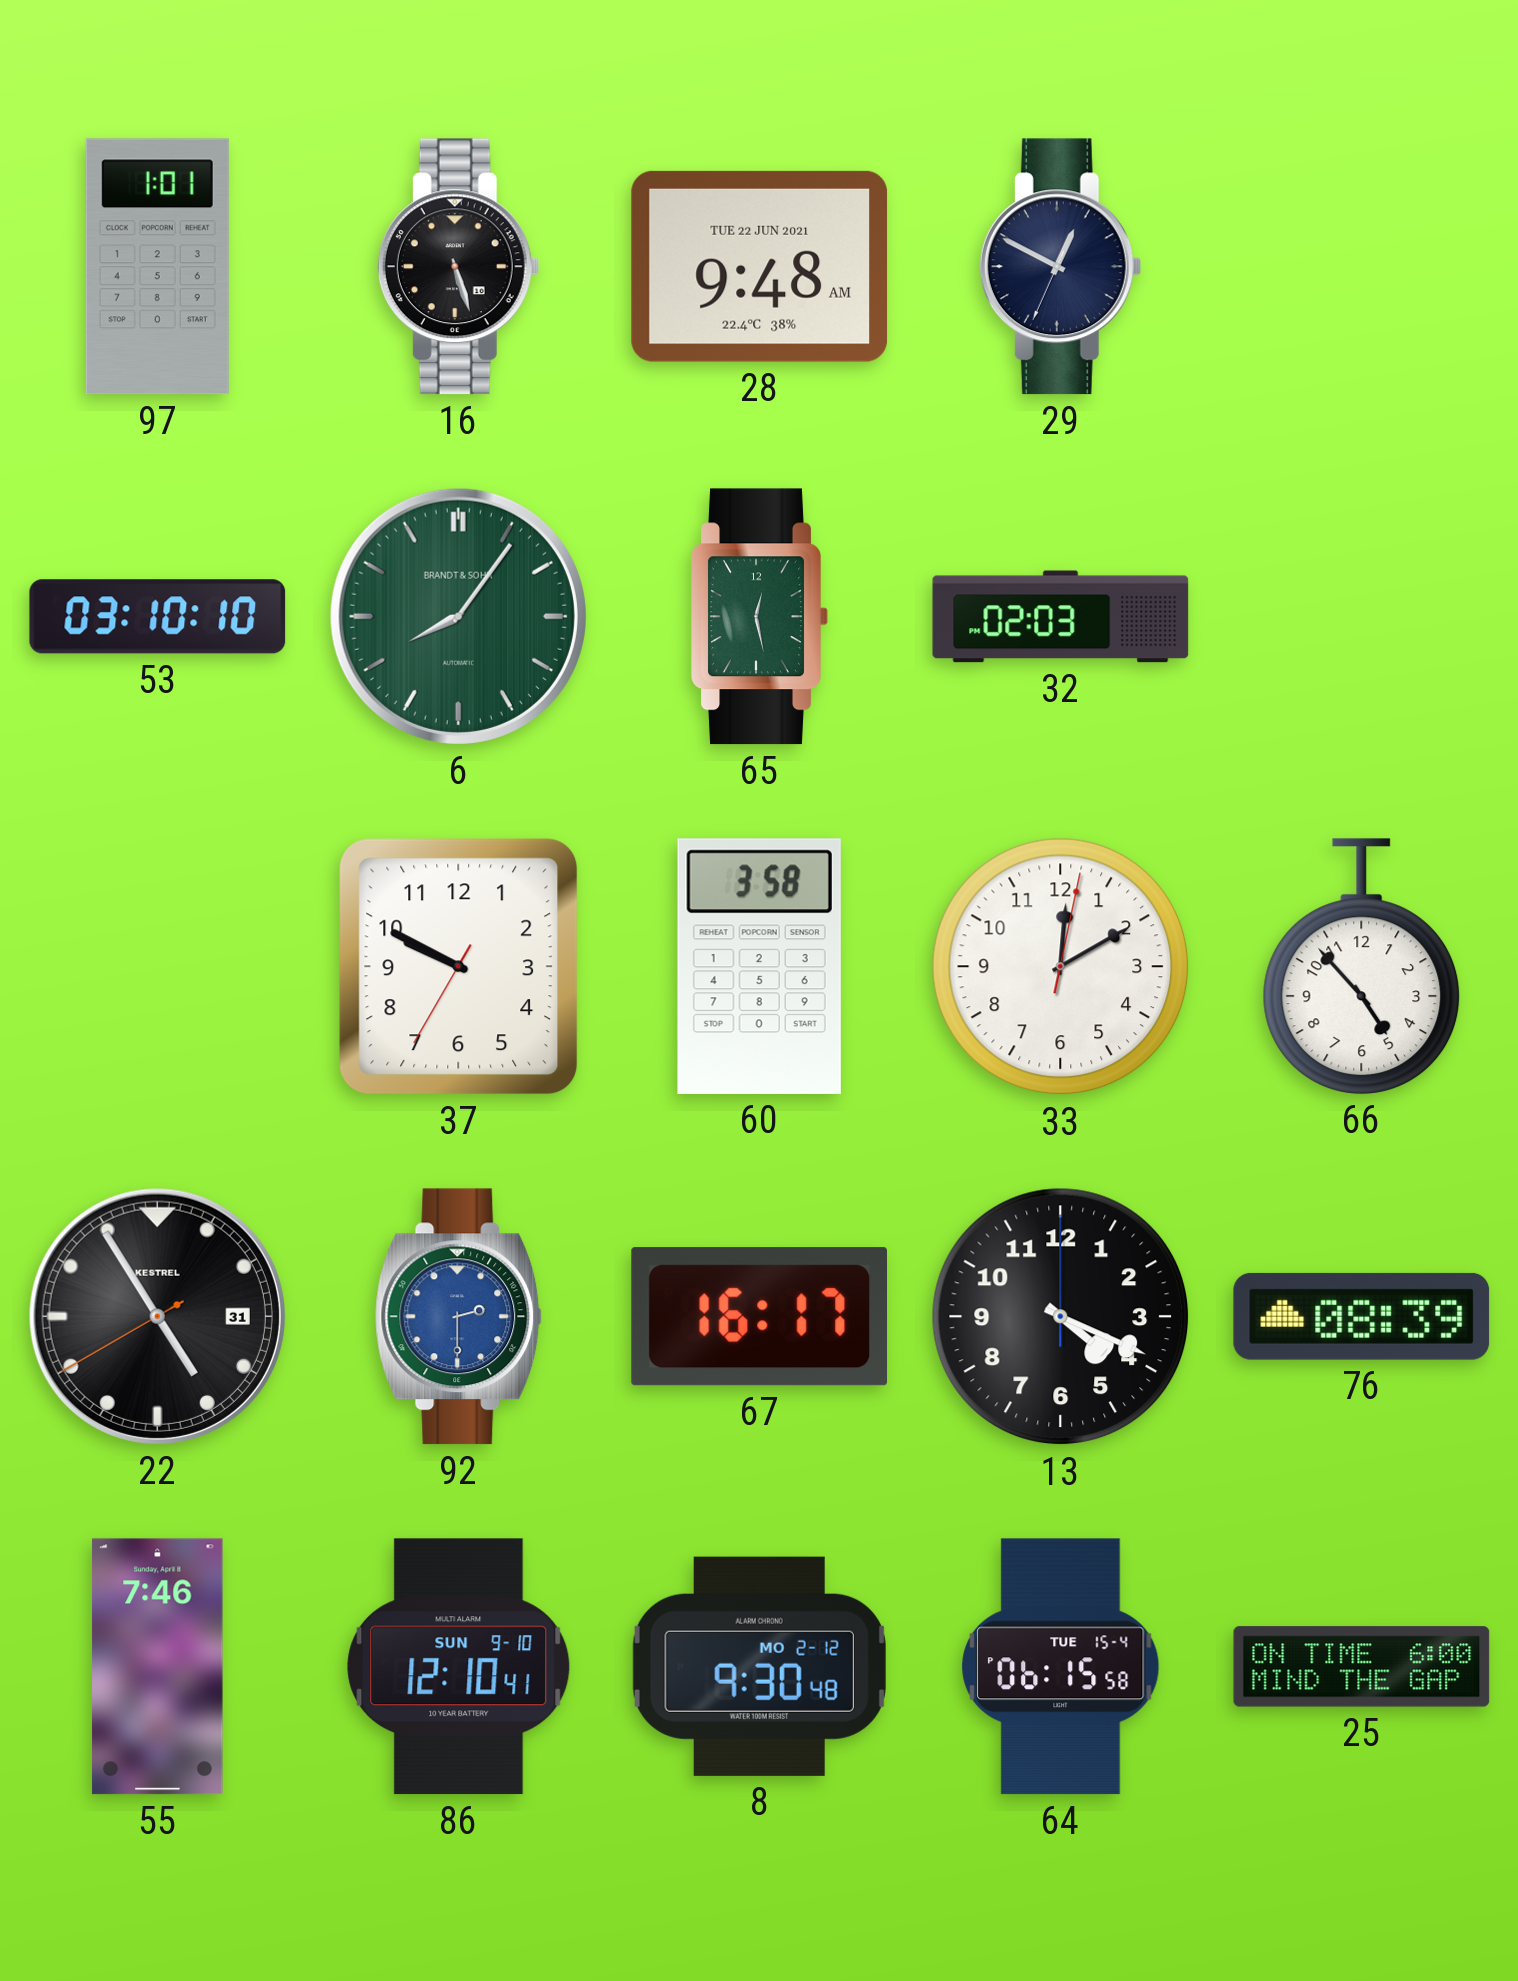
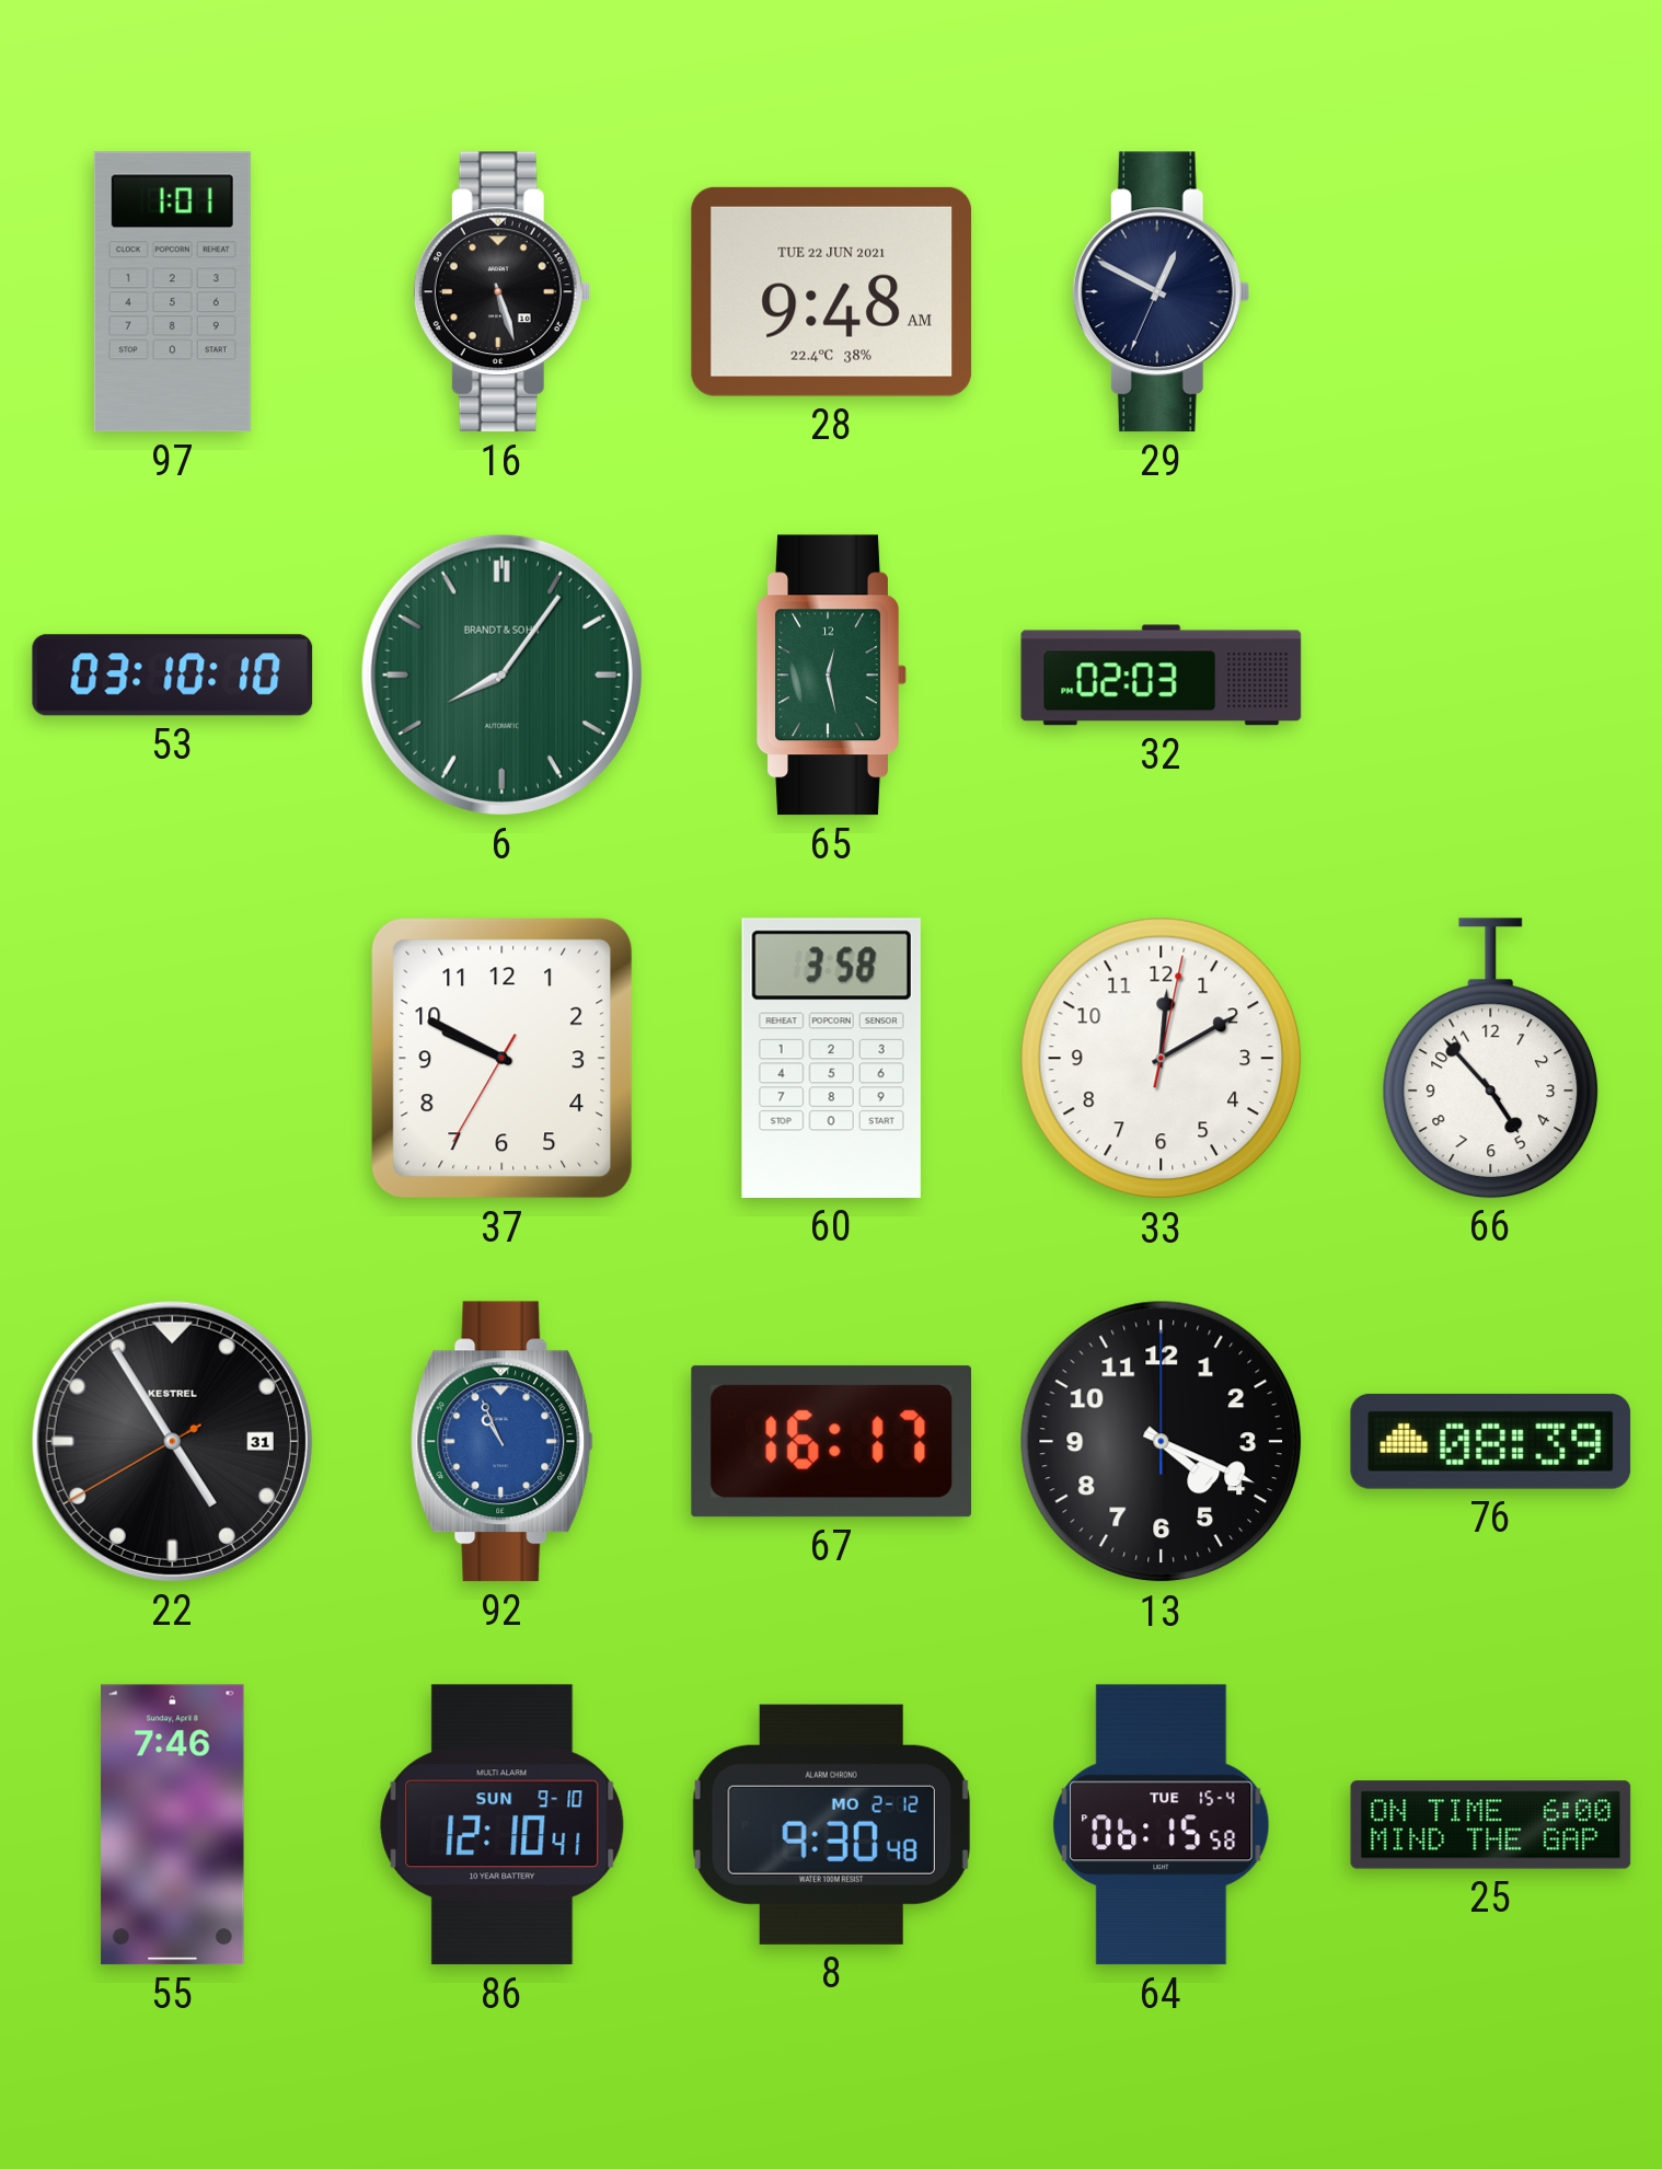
92: 2:30 -> 10:56
